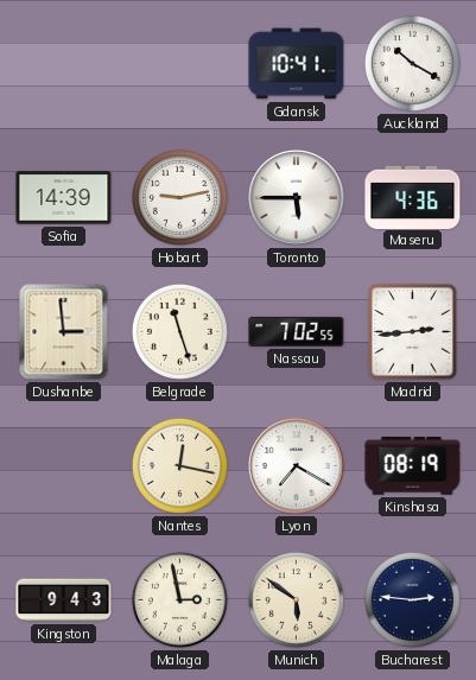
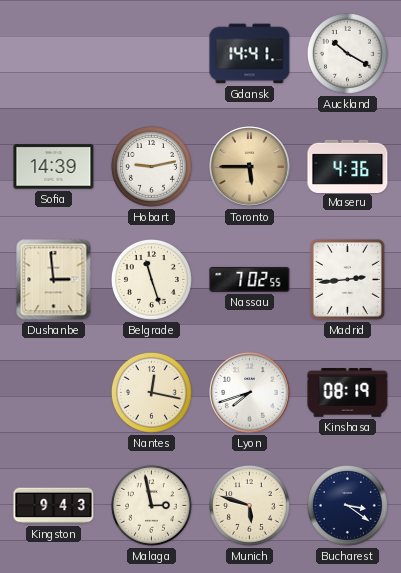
Gdansk: 10:41 -> 14:41
Toronto dial: white -> champagne
Lyon: 7:20 -> 7:42
Munich: 5:51 -> 5:48
Bucharest: 2:46 -> 3:21
